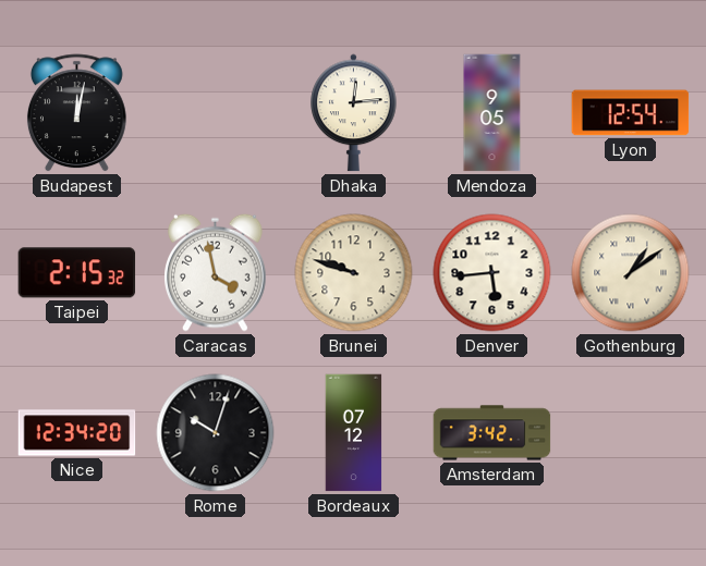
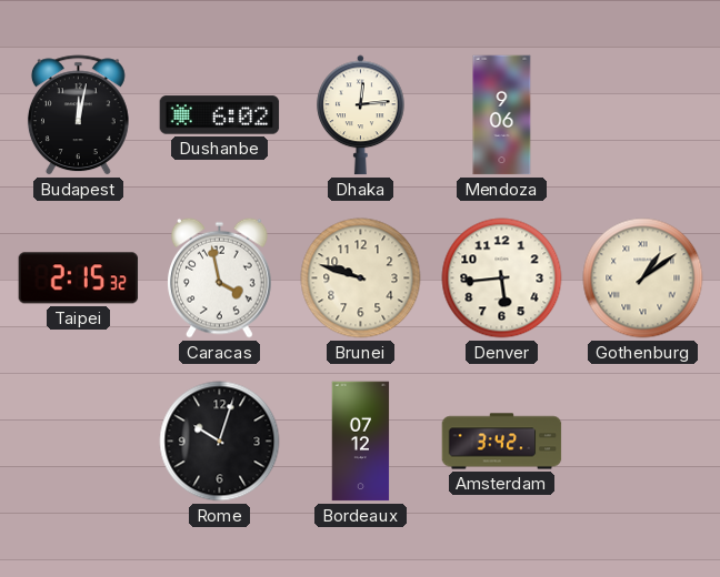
Dushanbe: none -> 6:02
Mendoza: 9:05 -> 9:06
Lyon: 12:54 -> none
Nice: 12:34 -> none
